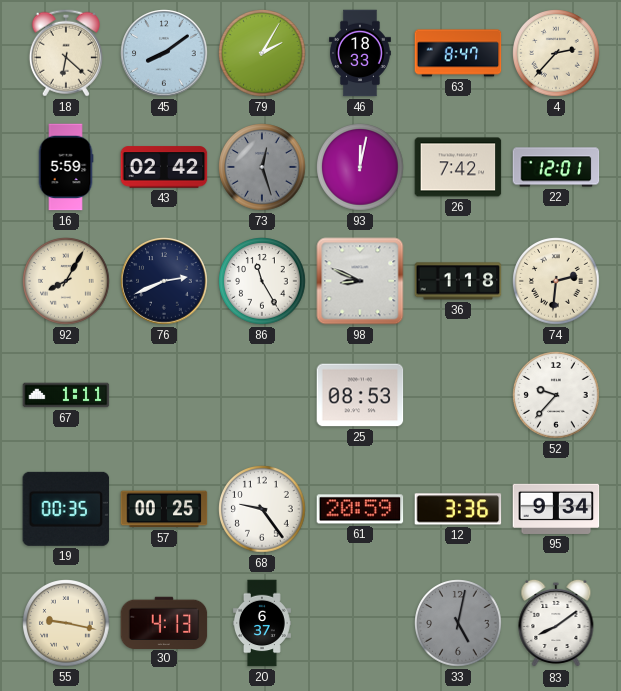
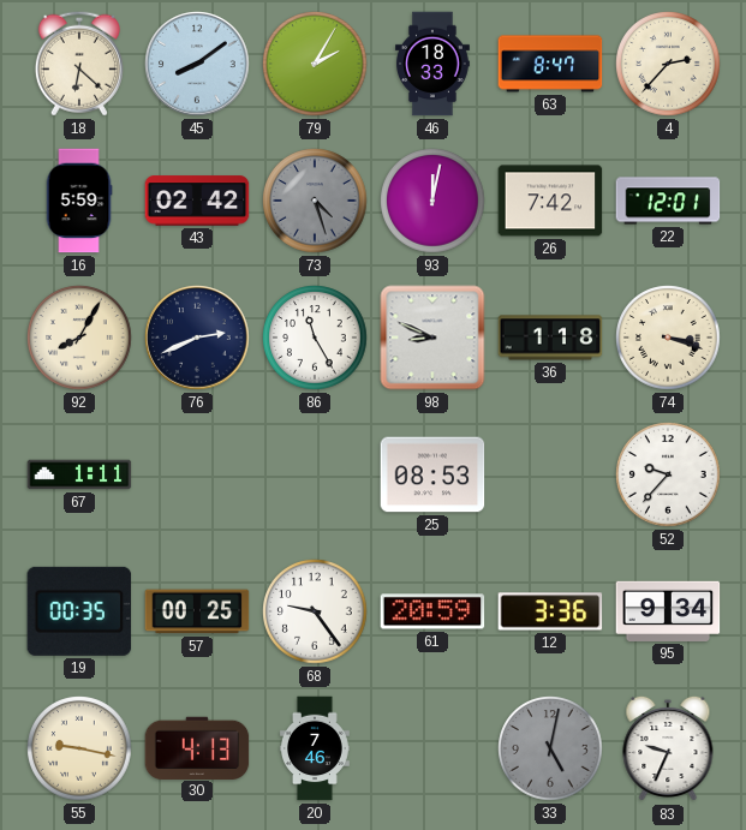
73: 12:27 -> 4:27
74: 2:31 -> 3:18
20: 6:37 -> 7:46
83: 8:09 -> 9:34
